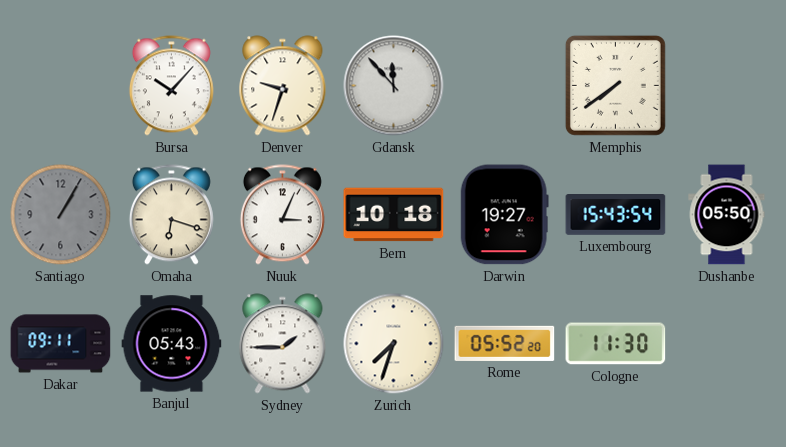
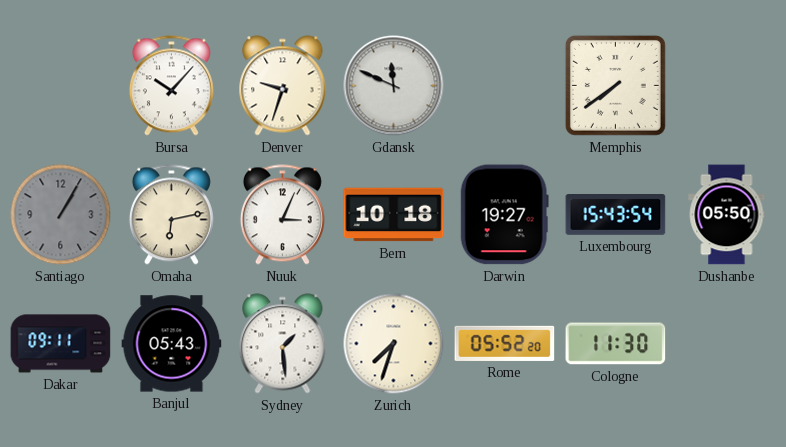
Gdansk: 11:53 -> 11:49
Omaha: 6:18 -> 6:13
Sydney: 1:45 -> 1:29
